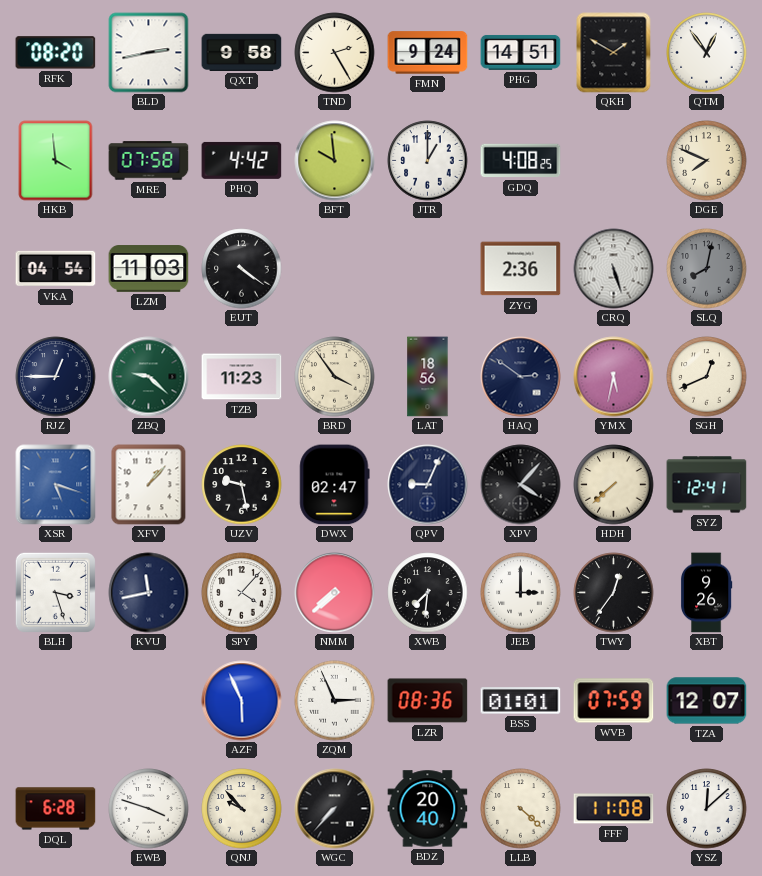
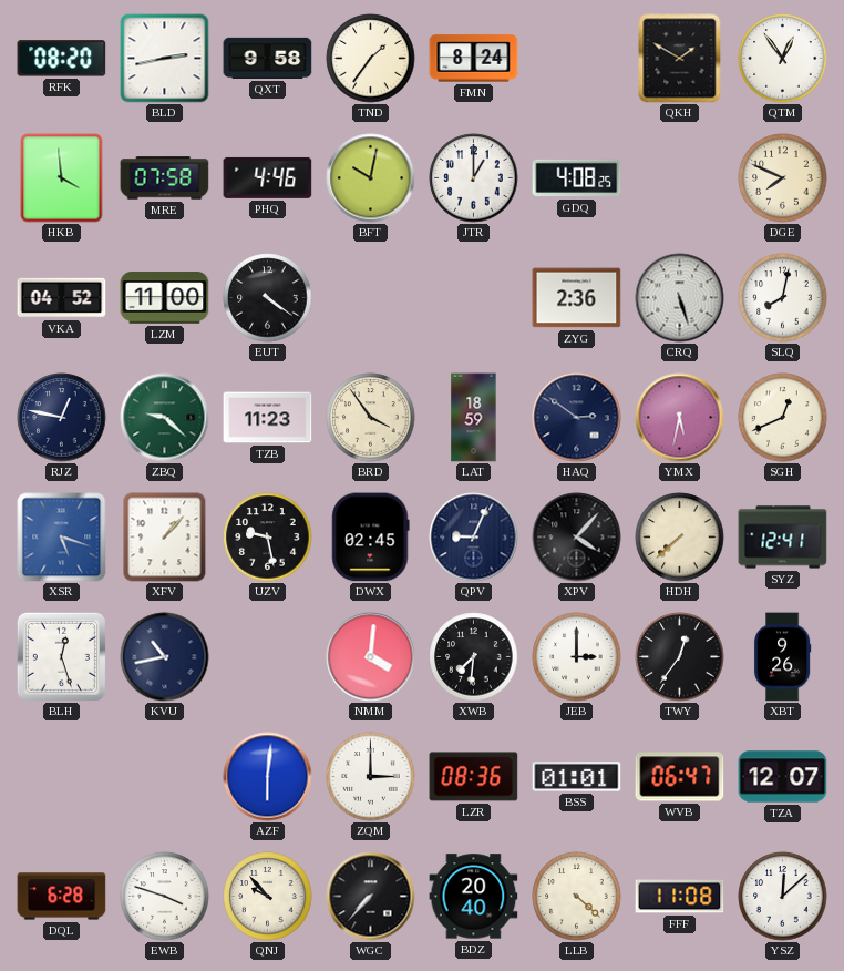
TND: 2:25 -> 1:36
FMN: 9:24 -> 8:24
PHG: 14:51 -> none
PHQ: 4:42 -> 4:46
BFT: 9:59 -> 10:02
VKA: 04:54 -> 04:52
LZM: 11:03 -> 11:00
SLQ dial: grey -> white
RJZ: 12:45 -> 12:47
LAT: 18:56 -> 18:59
DWX: 02:47 -> 02:45
BLH: 3:27 -> 12:27
KVU: 11:43 -> 10:43
SPY: 4:07 -> none
NMM: 7:38 -> 4:01
AZF: 5:56 -> 6:01
ZQM: 2:56 -> 3:00
WVB: 07:59 -> 06:47
